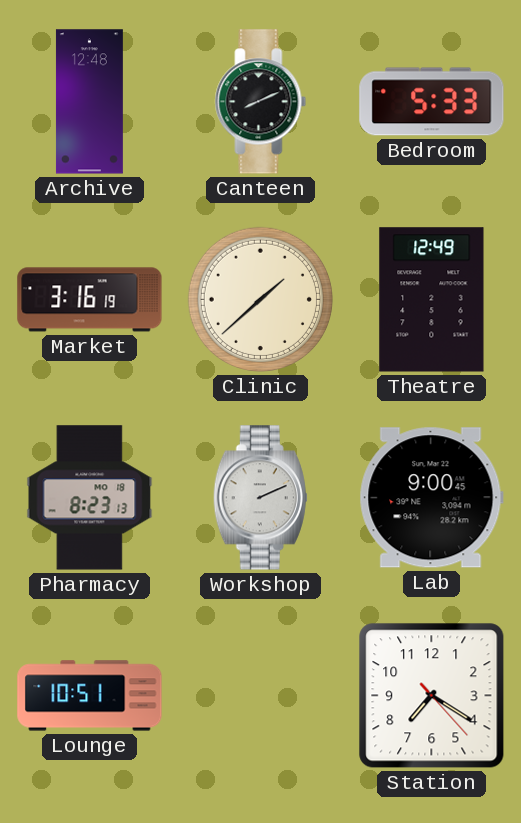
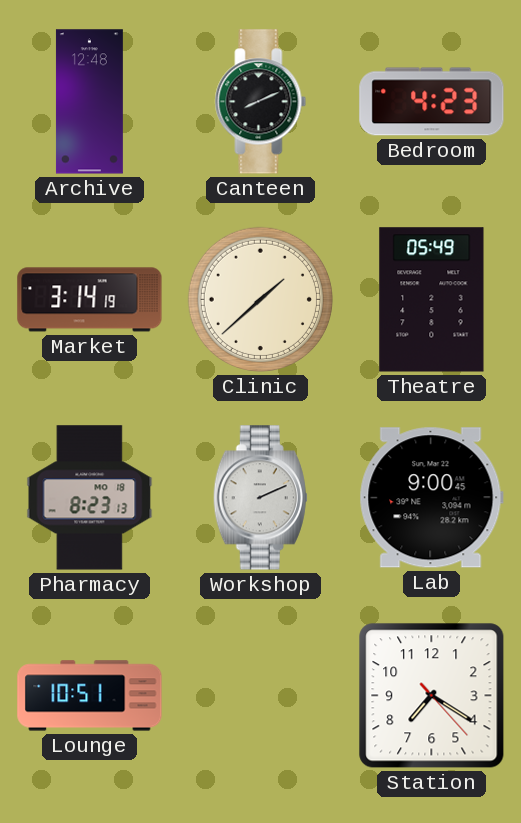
Bedroom: 5:33 -> 4:23
Market: 3:16 -> 3:14
Theatre: 12:49 -> 05:49
